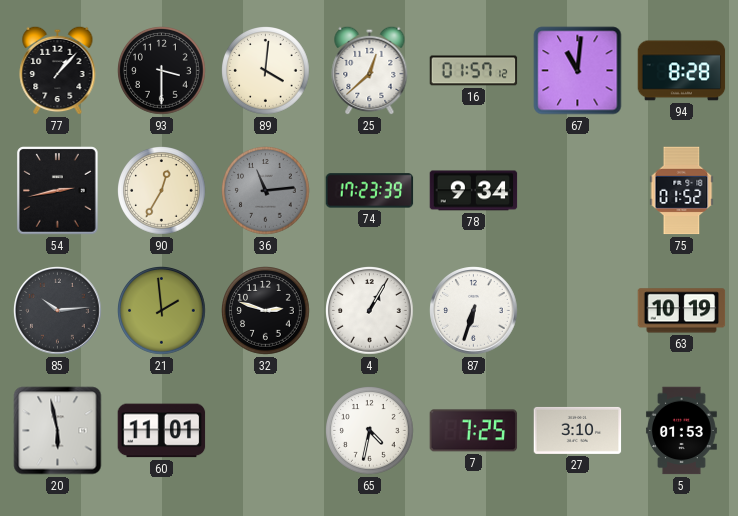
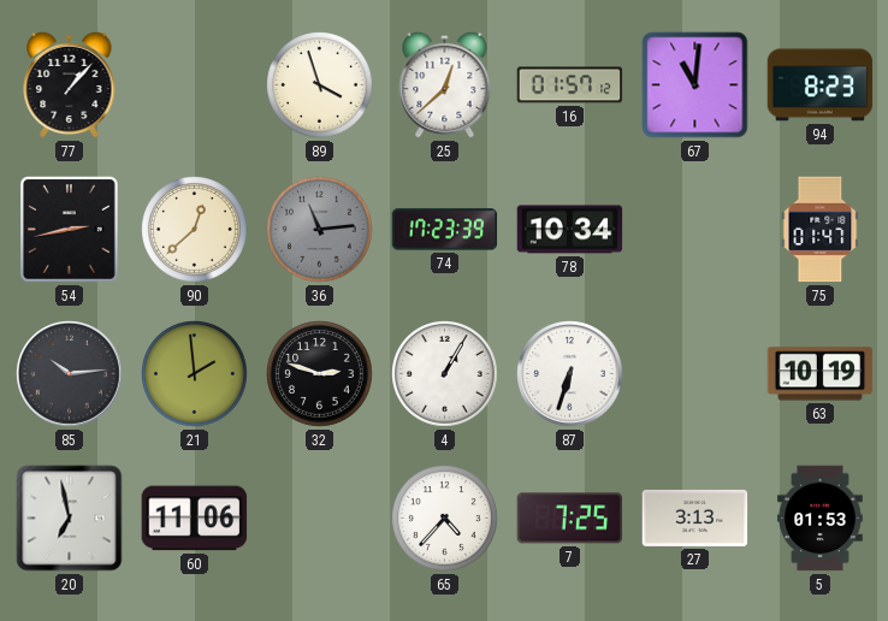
93: 3:30 -> none
89: 4:01 -> 3:57
94: 8:28 -> 8:23
90: 12:35 -> 12:38
78: 9:34 -> 10:34
75: 01:52 -> 01:47
20: 5:58 -> 6:58
60: 11:01 -> 11:06
65: 4:32 -> 4:37
27: 3:10 -> 3:13
